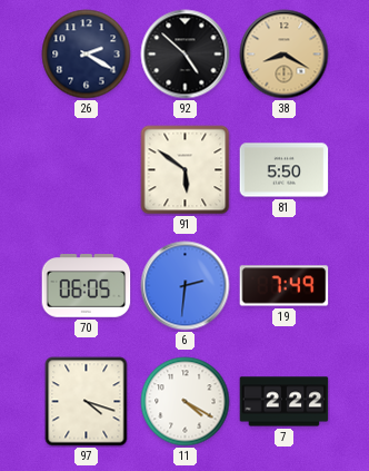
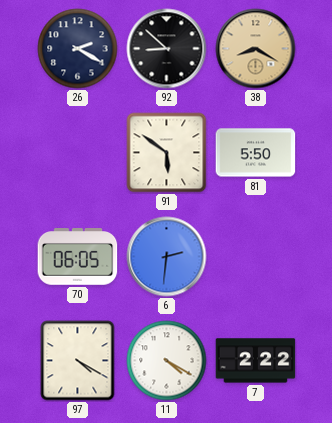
92: 4:52 -> 8:52
19: 7:49 -> none
97: 4:18 -> 4:20
